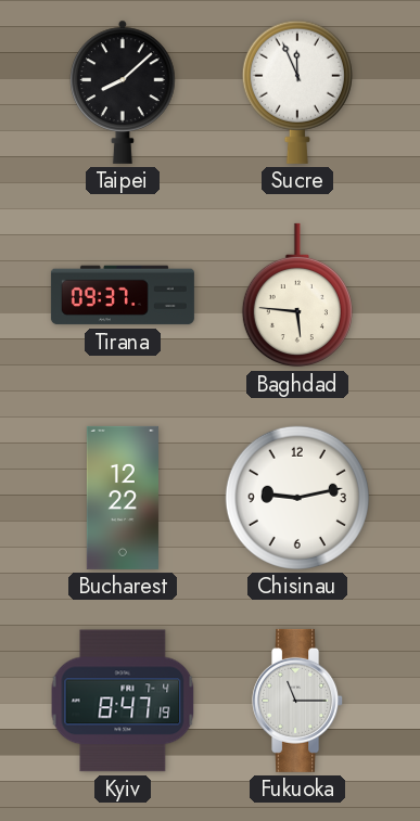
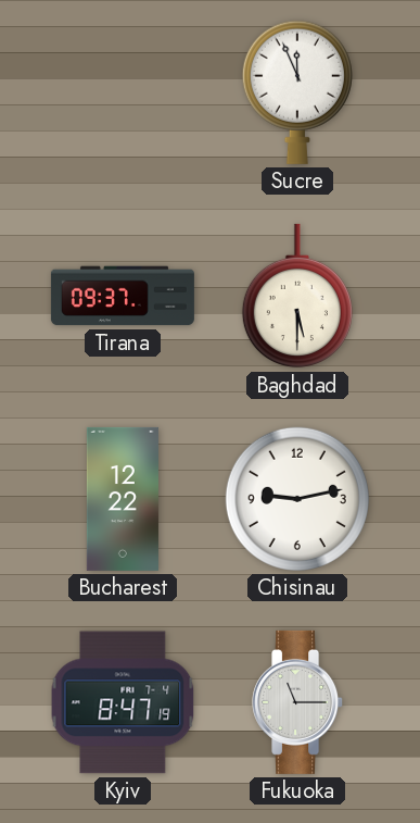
Taipei: 8:08 -> none
Baghdad: 5:46 -> 5:30
